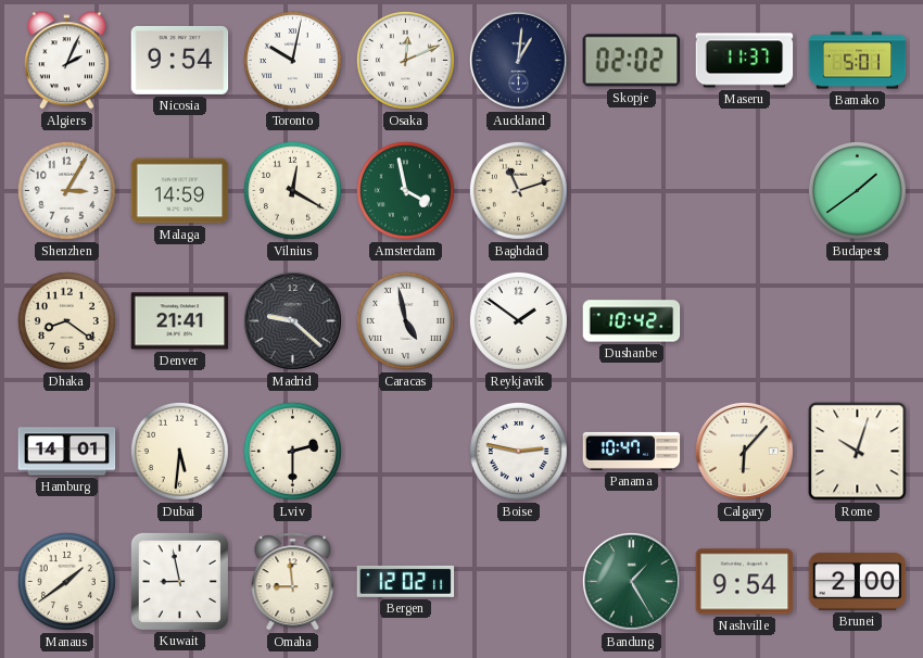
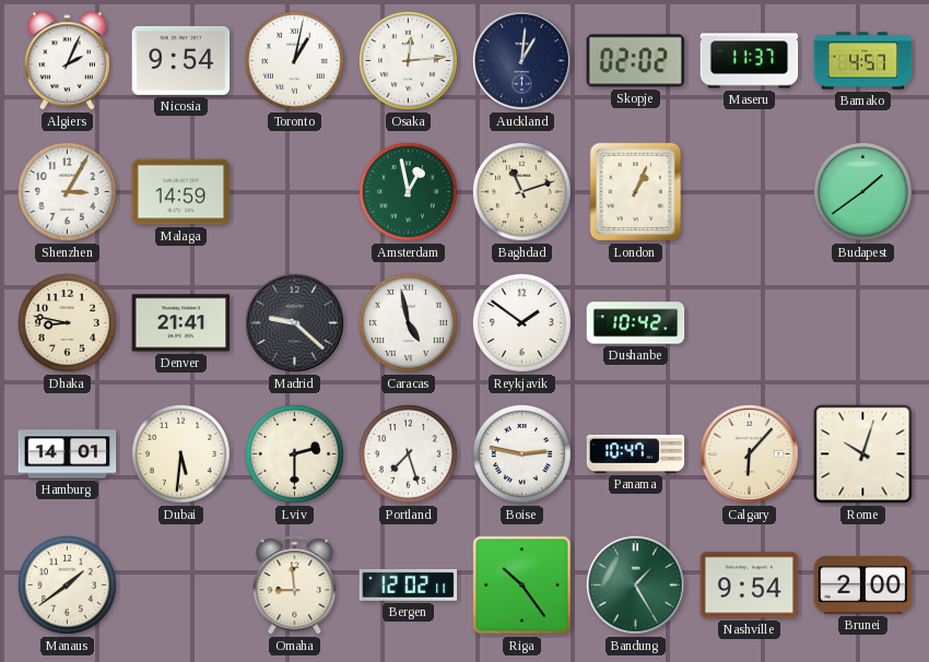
Toronto: 10:02 -> 1:02
Osaka: 12:11 -> 12:14
Bamako: 5:01 -> 4:57
Vilnius: 12:20 -> none
Amsterdam: 3:58 -> 12:58
London: none -> 1:04
Dhaka: 8:21 -> 8:47
Portland: none -> 7:27
Kuwait: 8:58 -> none
Riga: none -> 10:24
